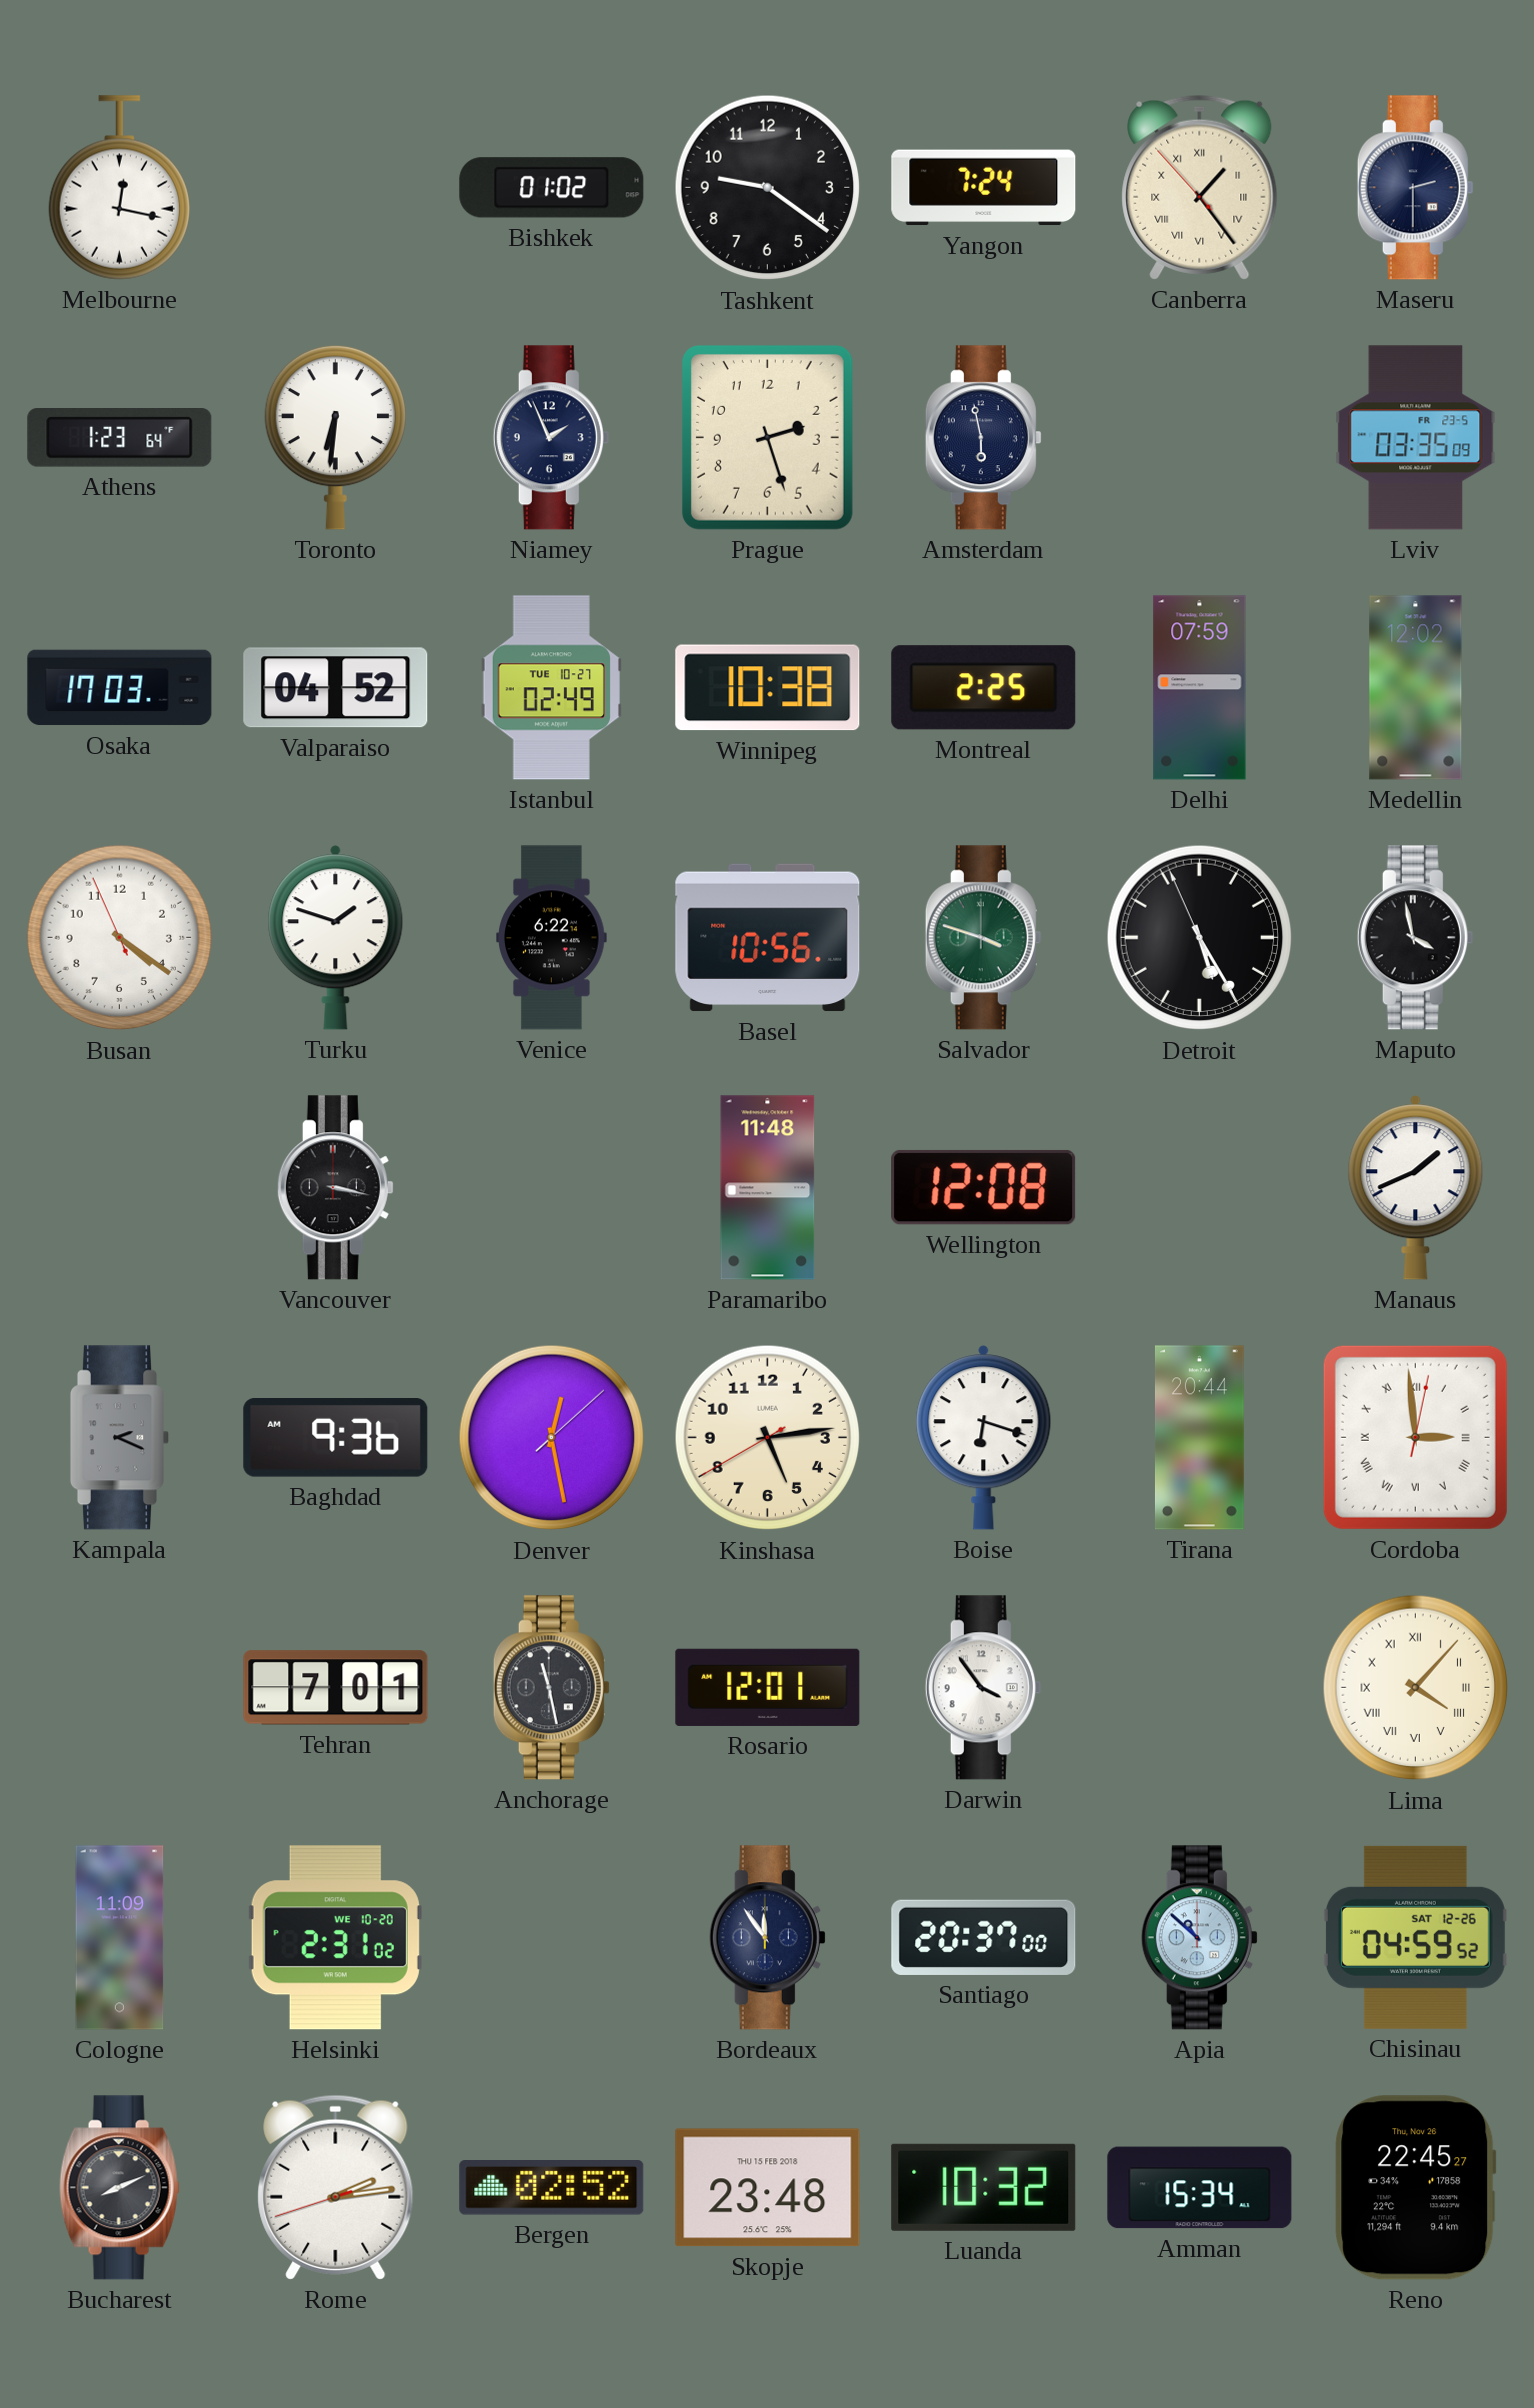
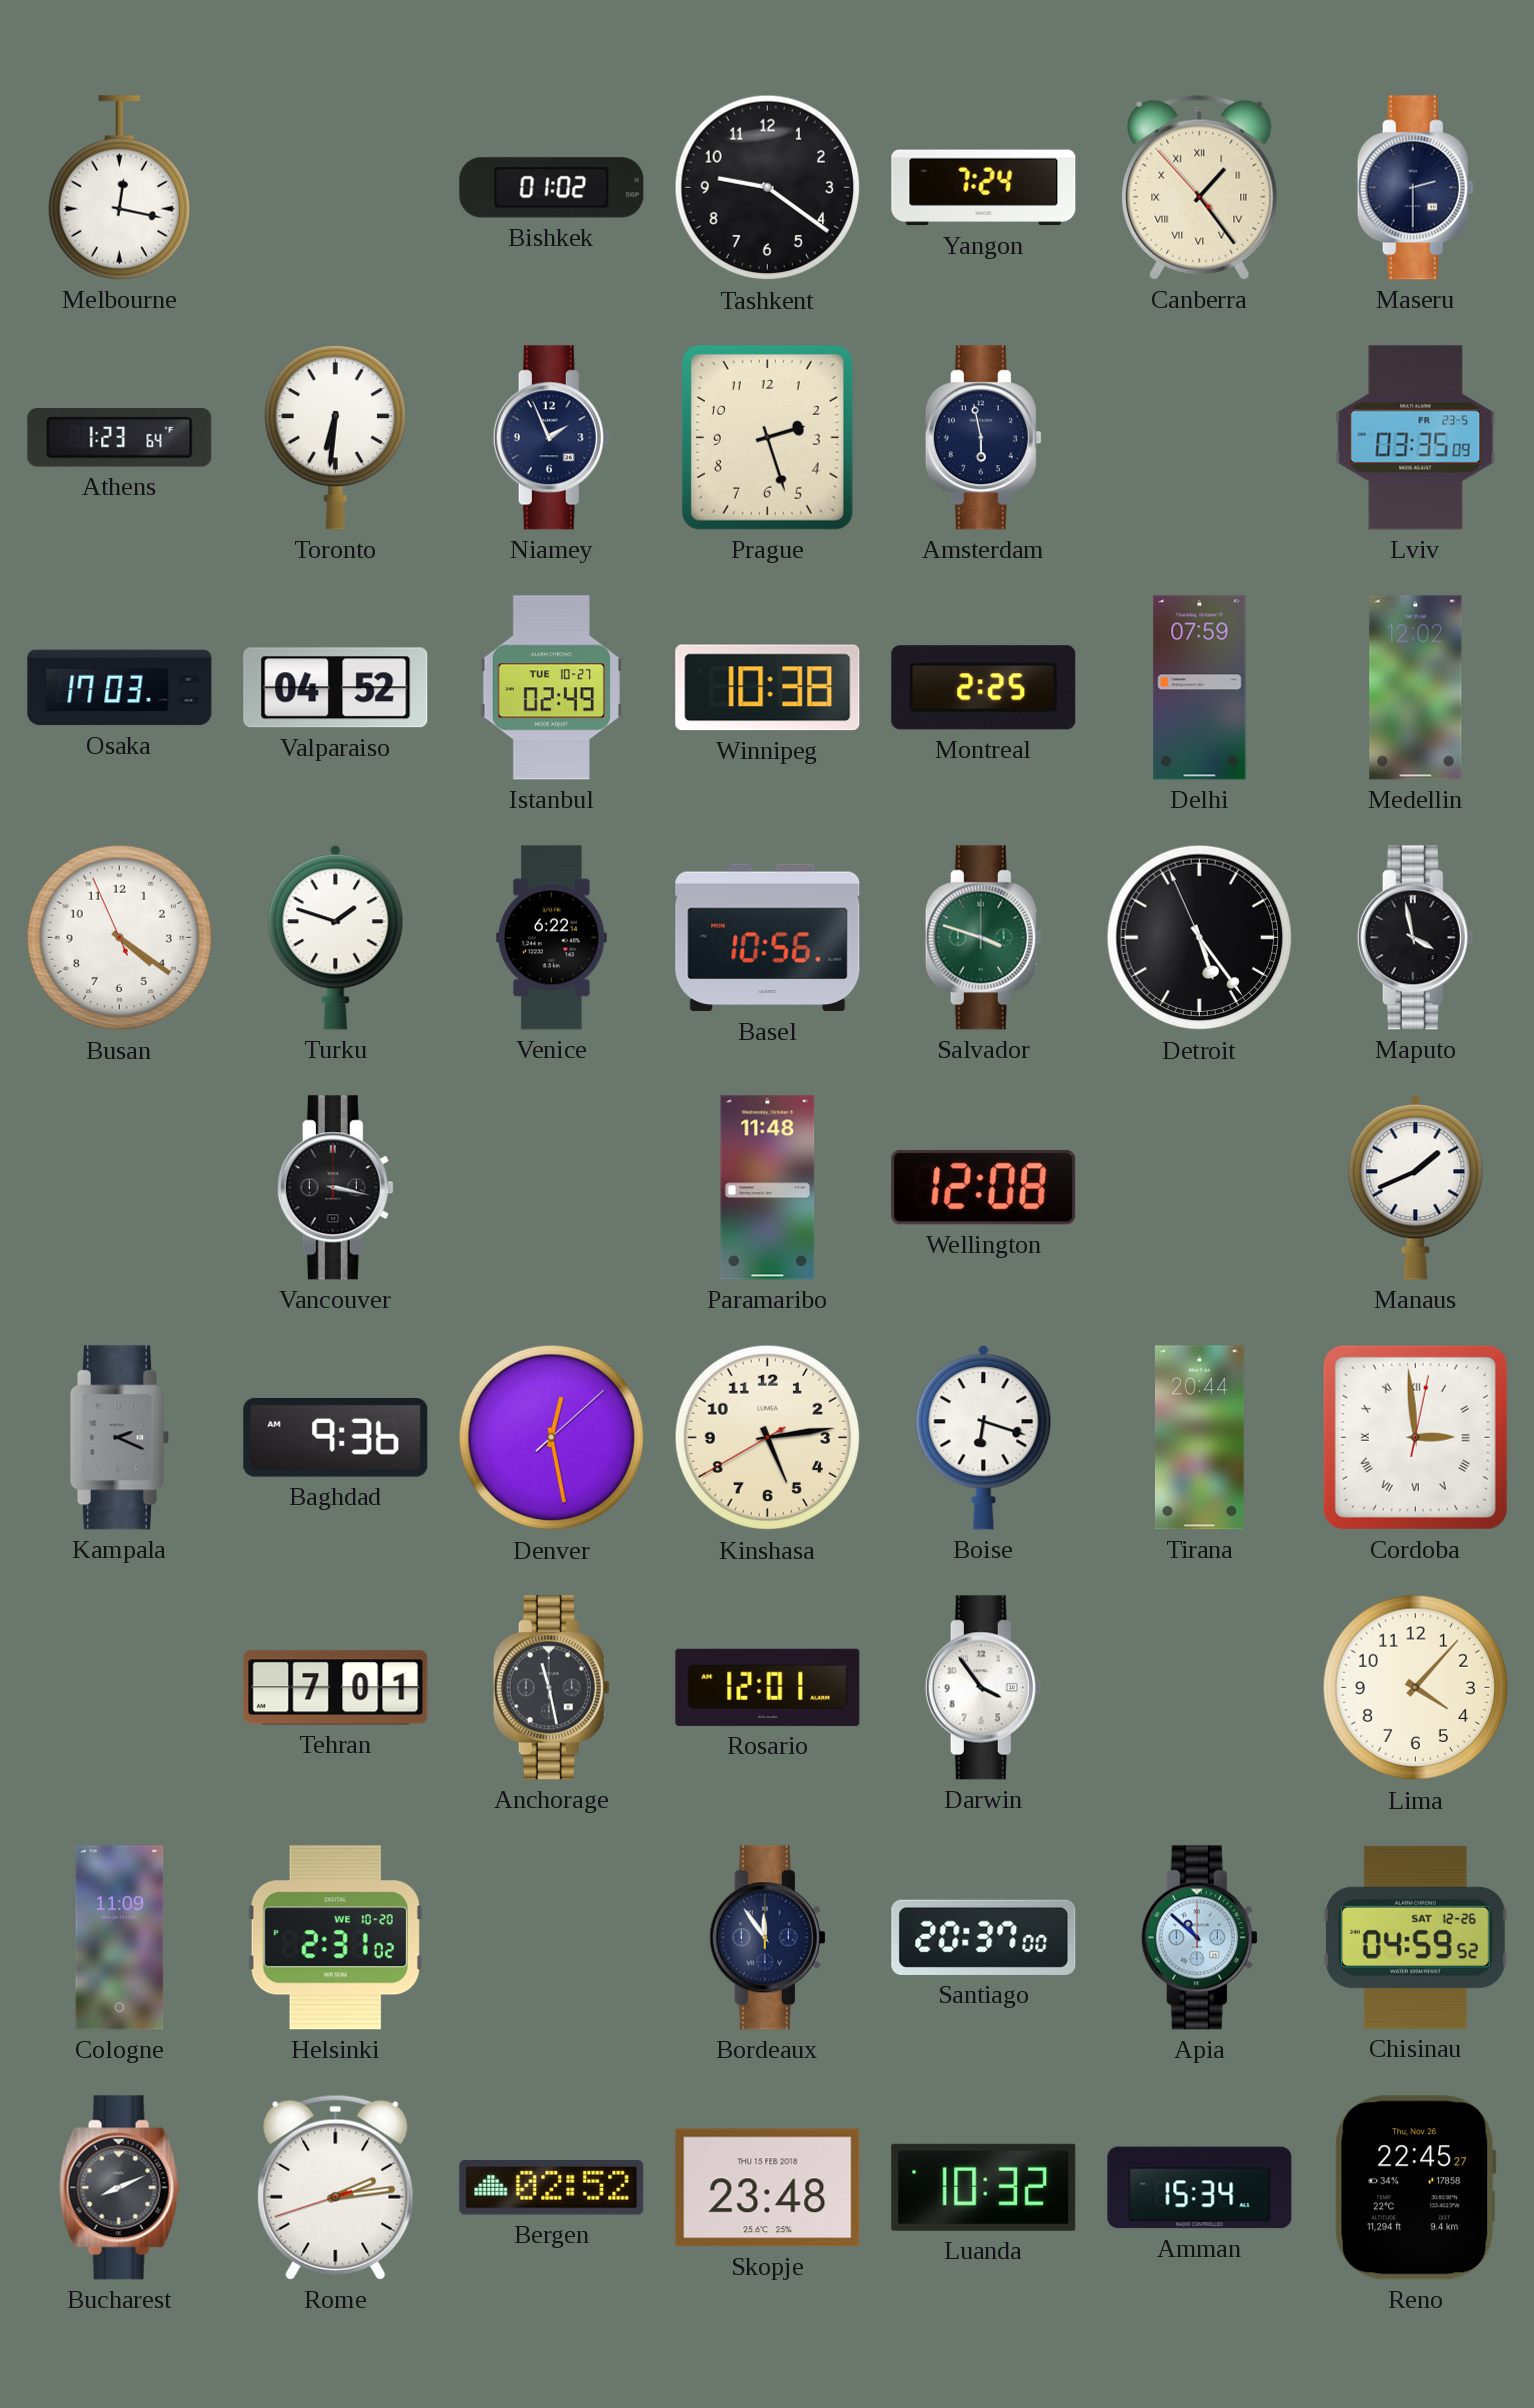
Detroit: 5:24 -> 5:23
Lima numerals: Roman -> Arabic
